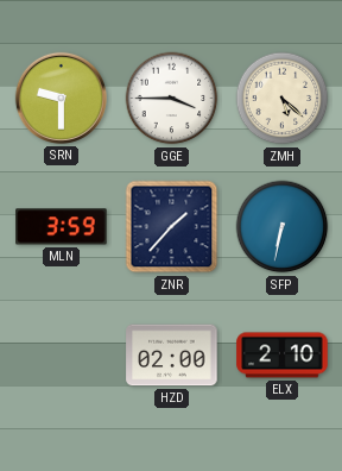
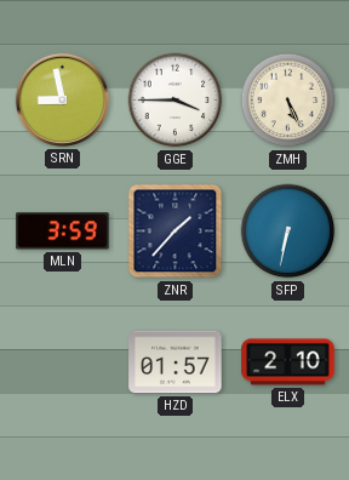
SRN: 9:30 -> 8:58
ZMH: 5:22 -> 5:26
HZD: 02:00 -> 01:57
